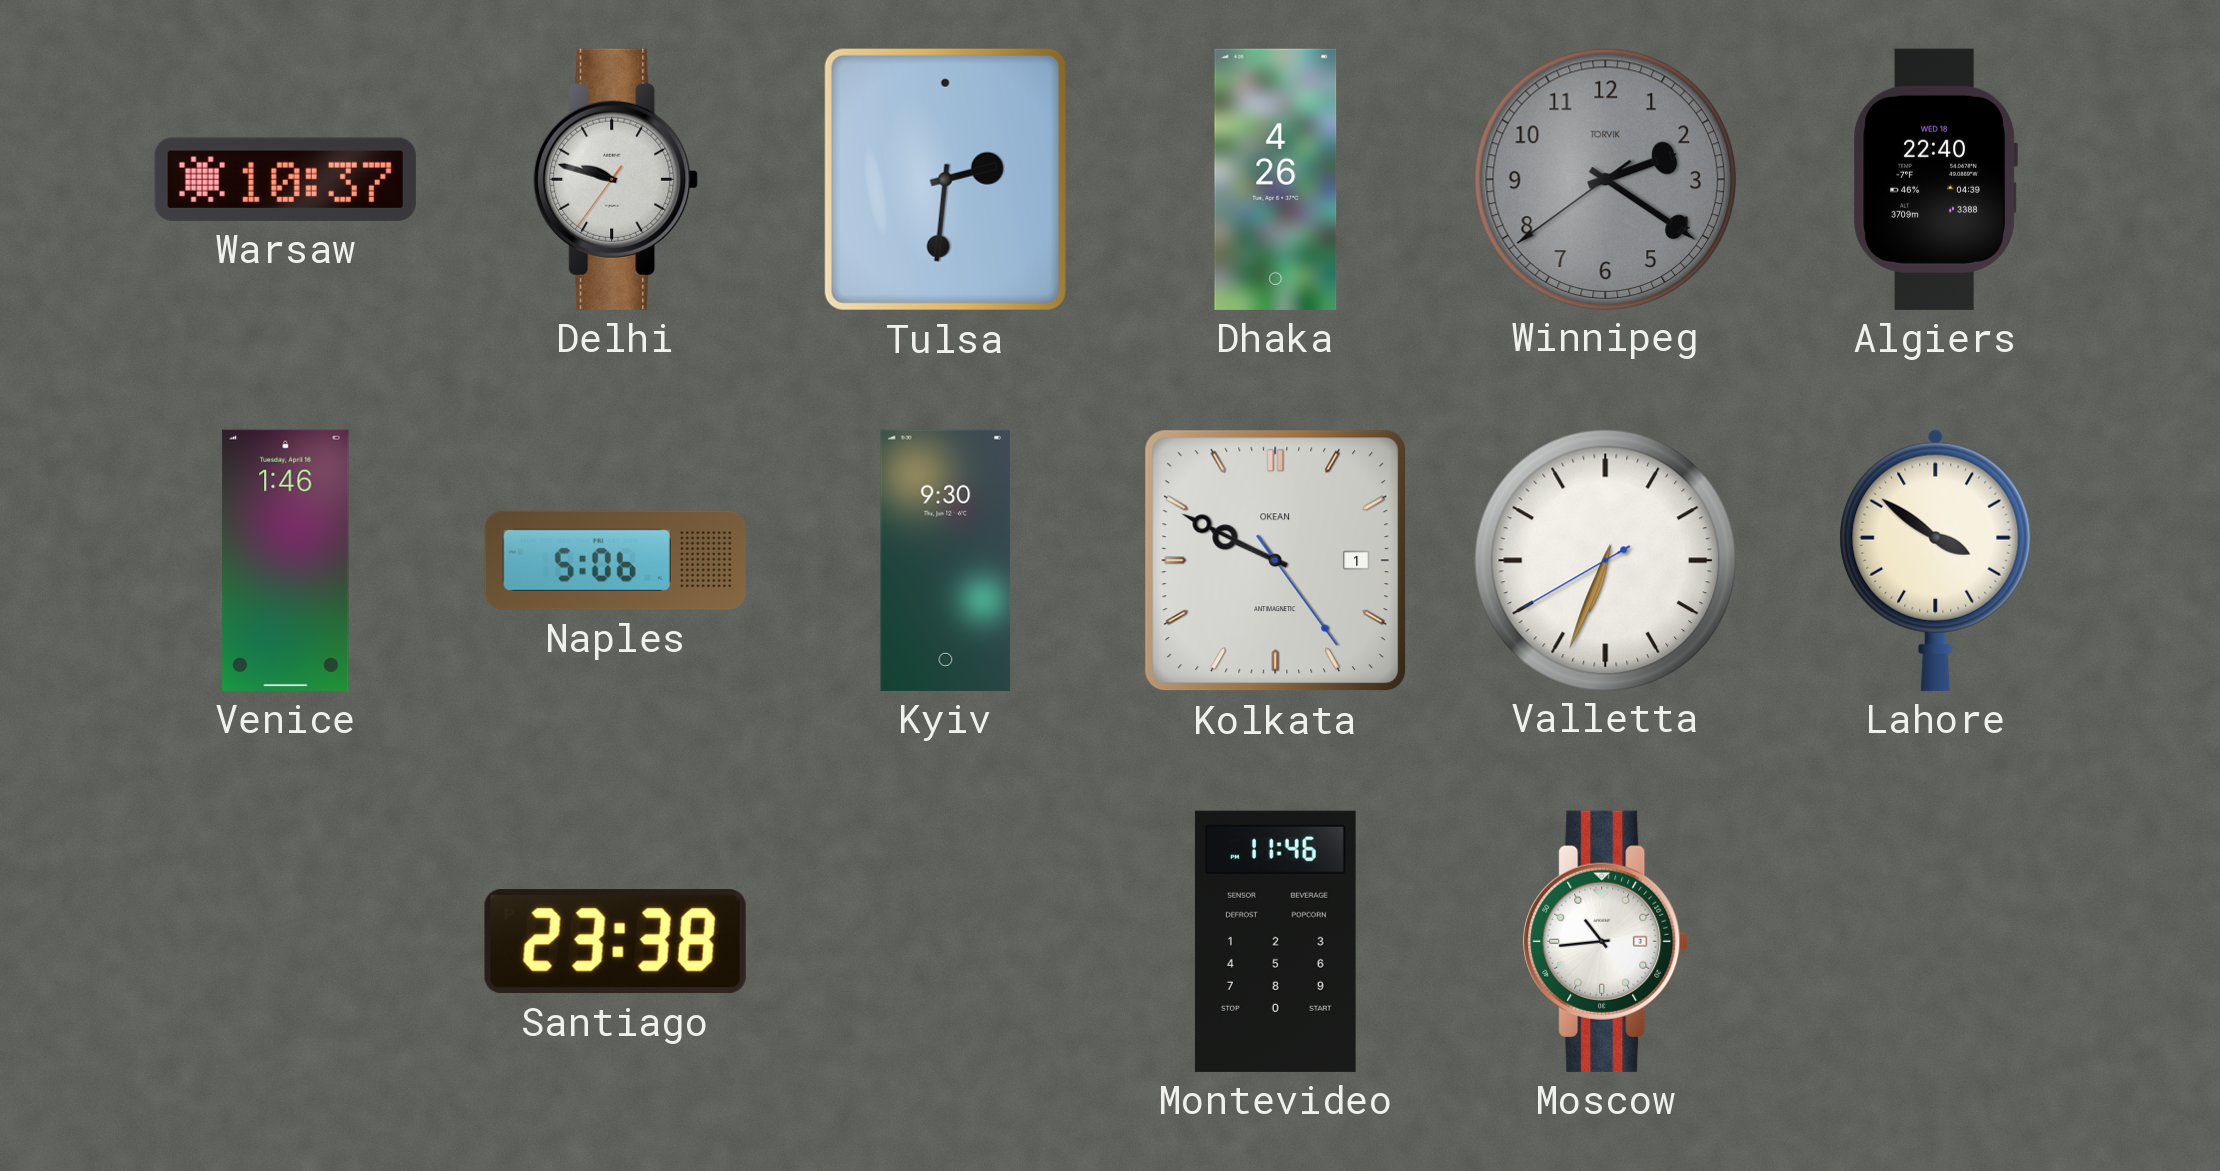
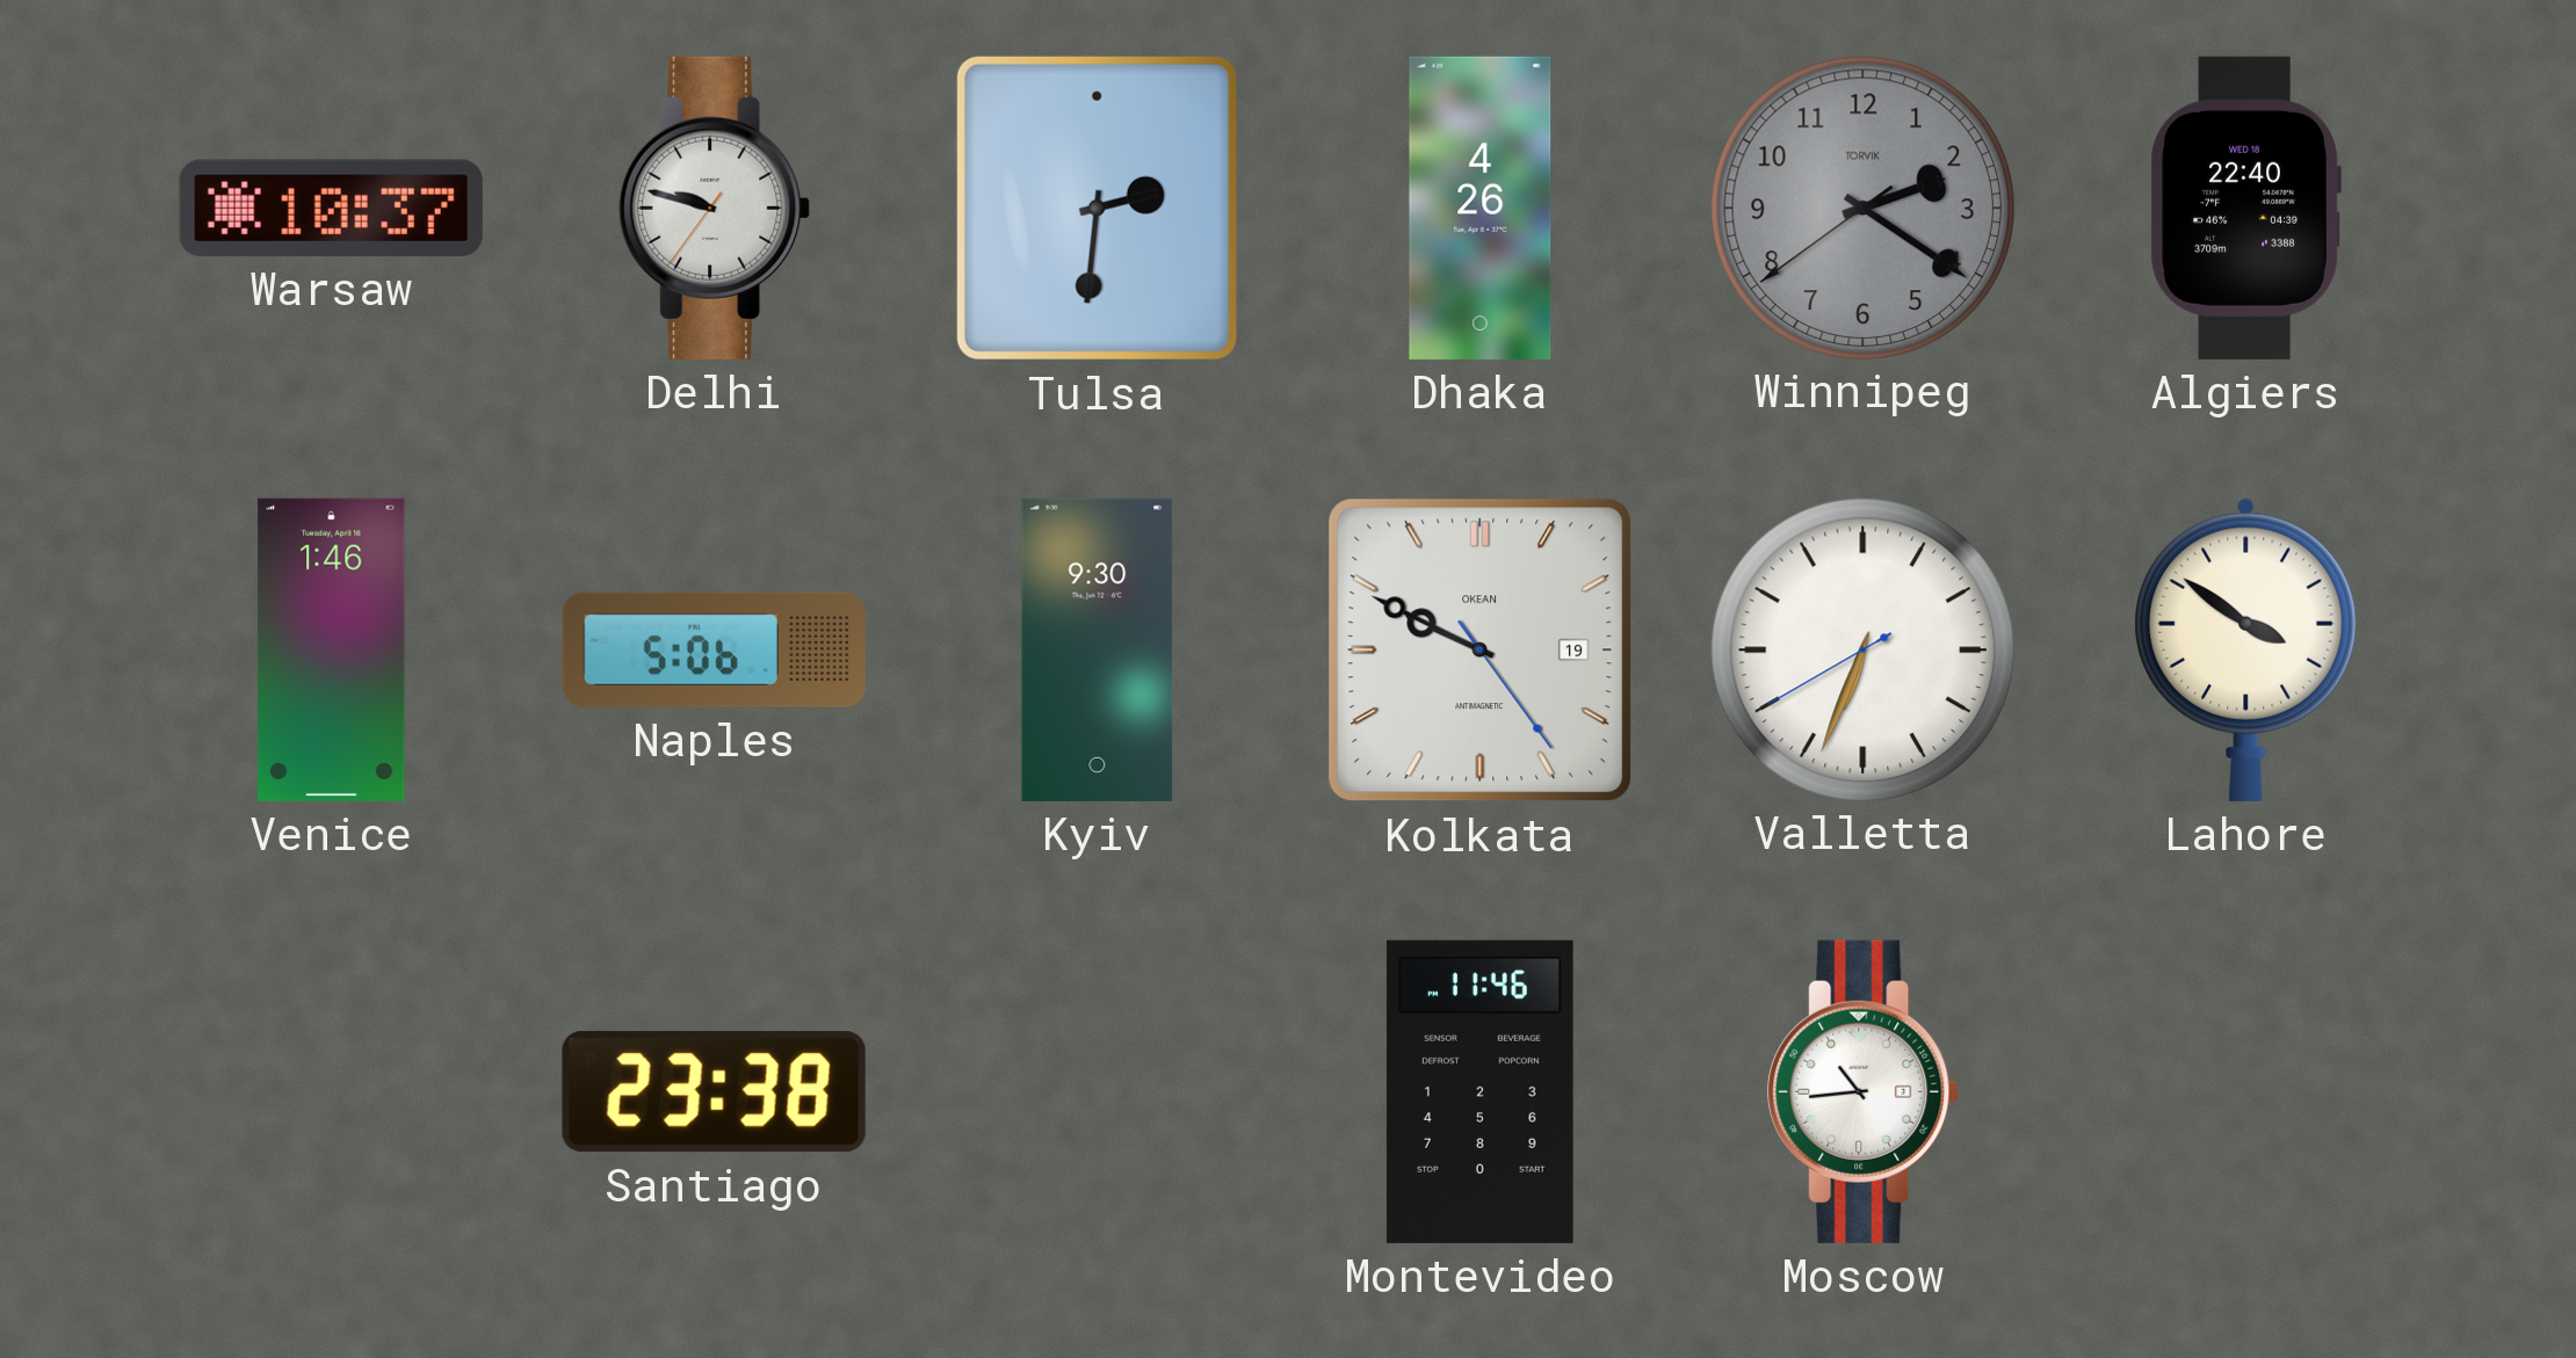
Kolkata date: 1 -> 19
